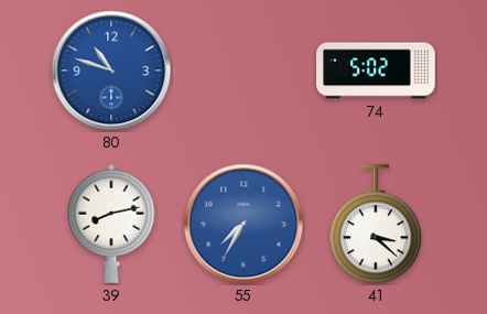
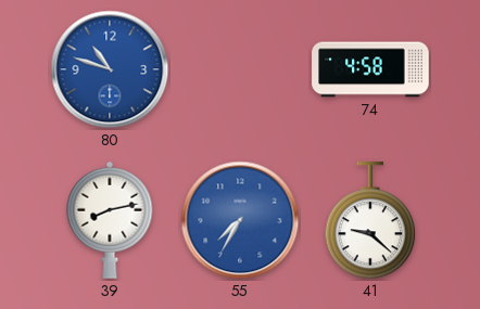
74: 5:02 -> 4:58
41: 3:22 -> 9:22
